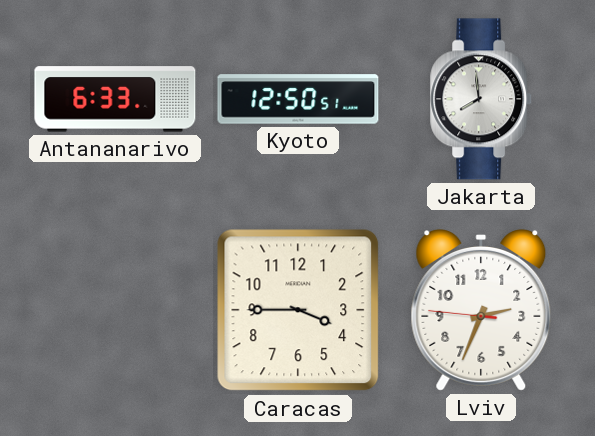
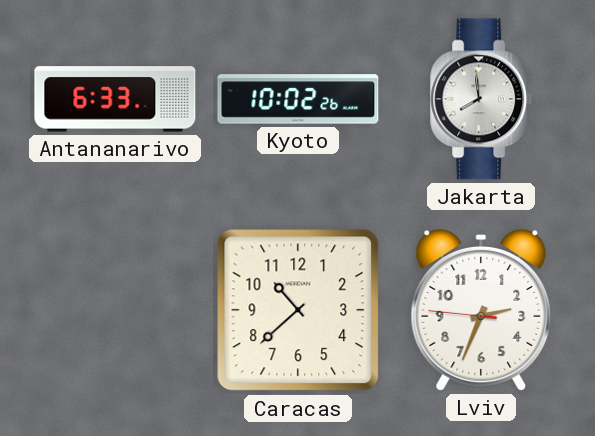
Kyoto: 12:50 -> 10:02
Caracas: 3:45 -> 10:38
